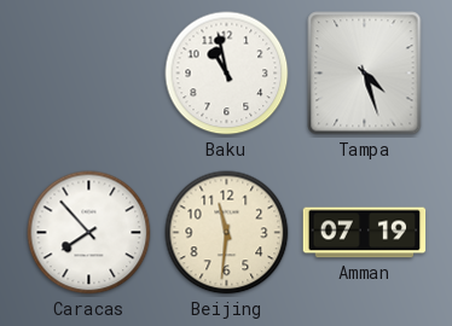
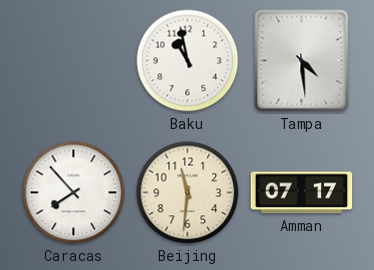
Tampa: 4:27 -> 4:29
Amman: 07:19 -> 07:17
